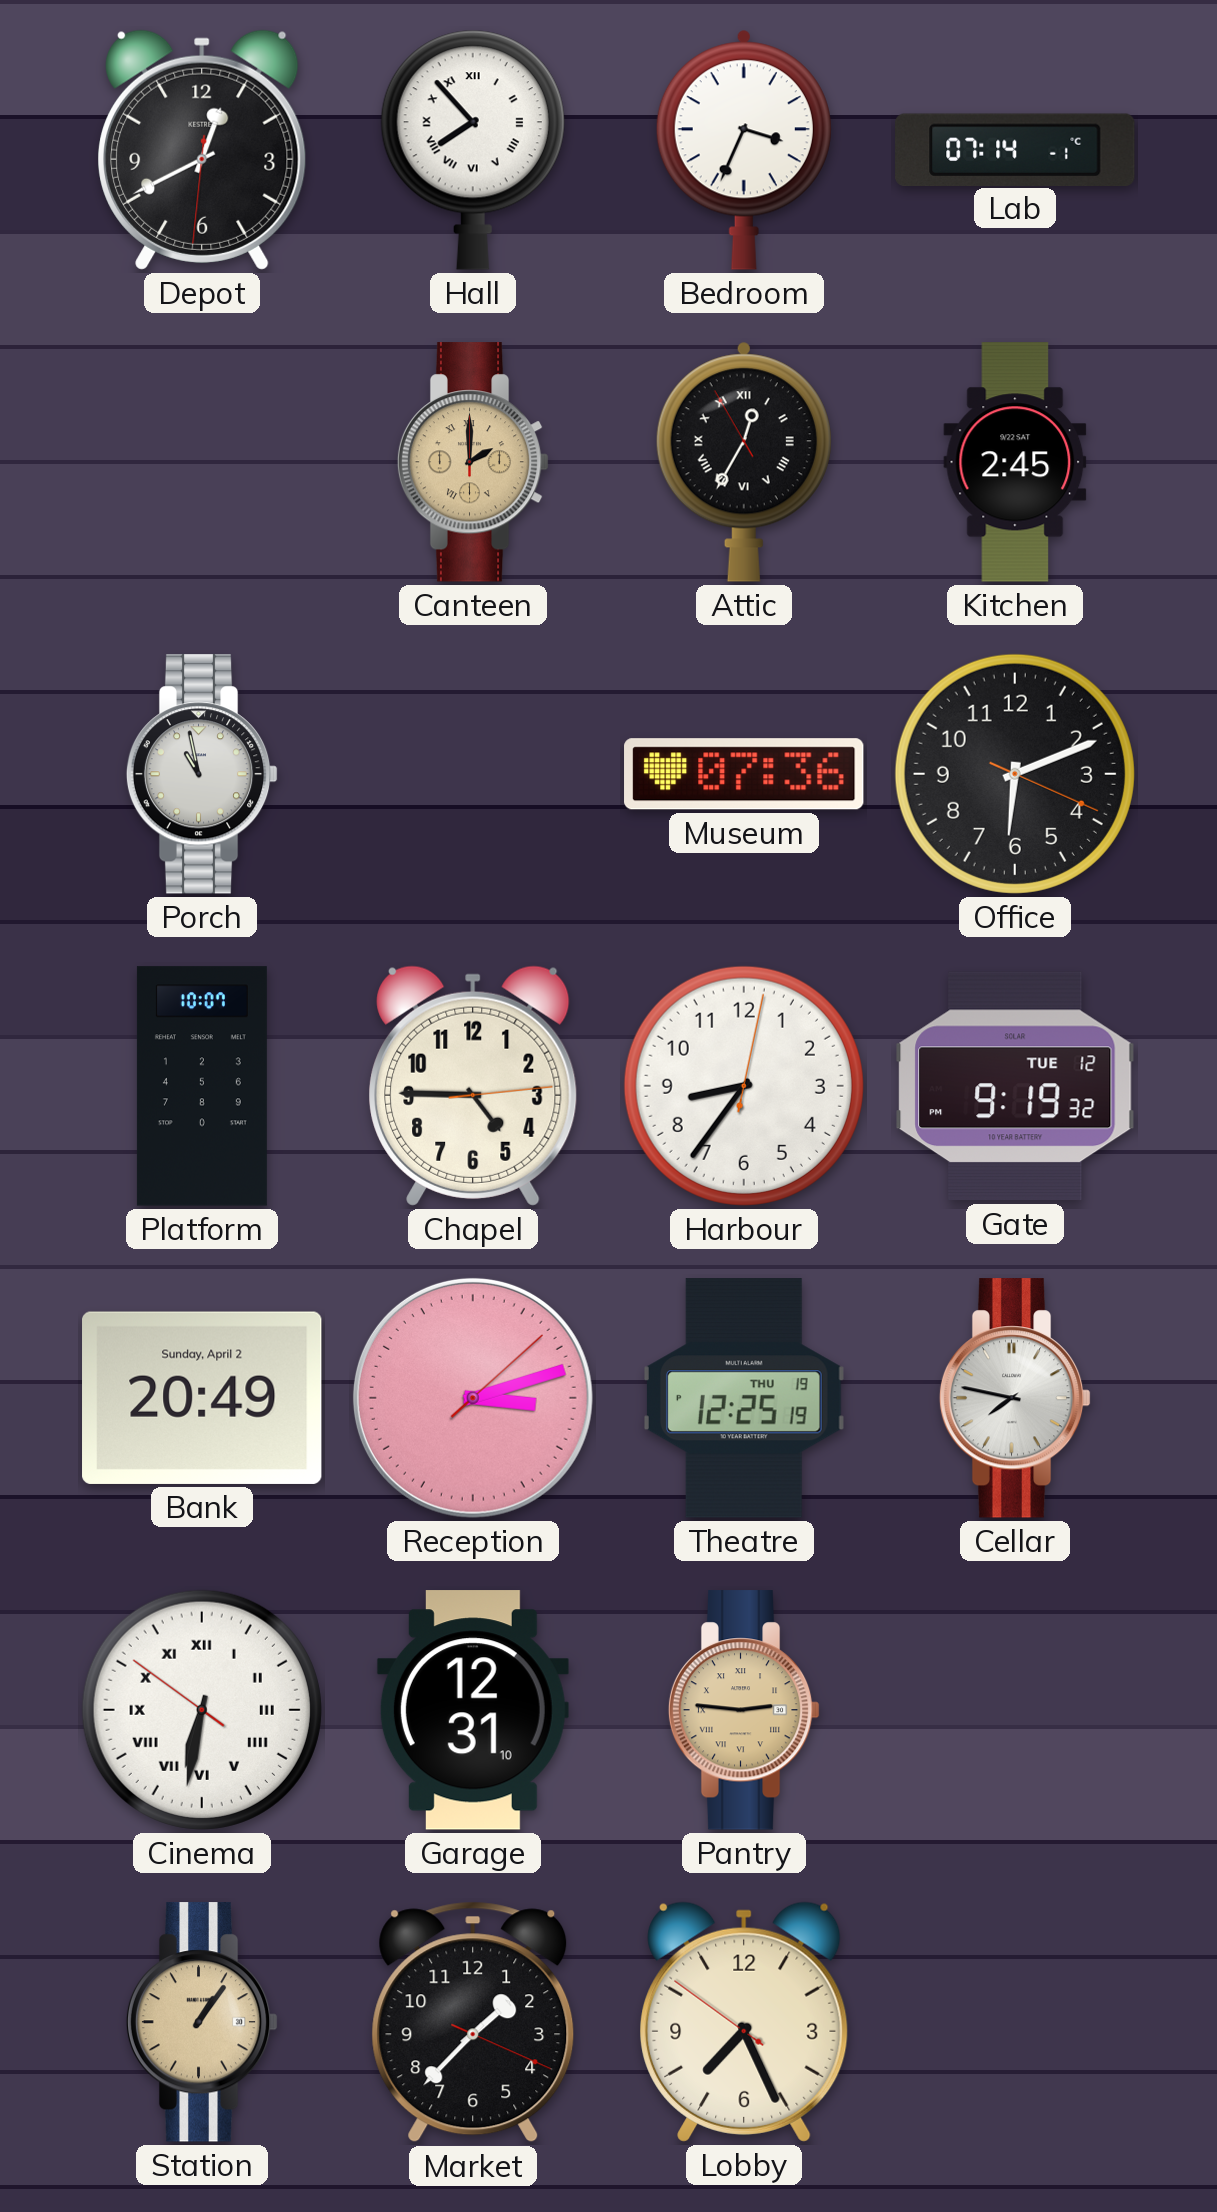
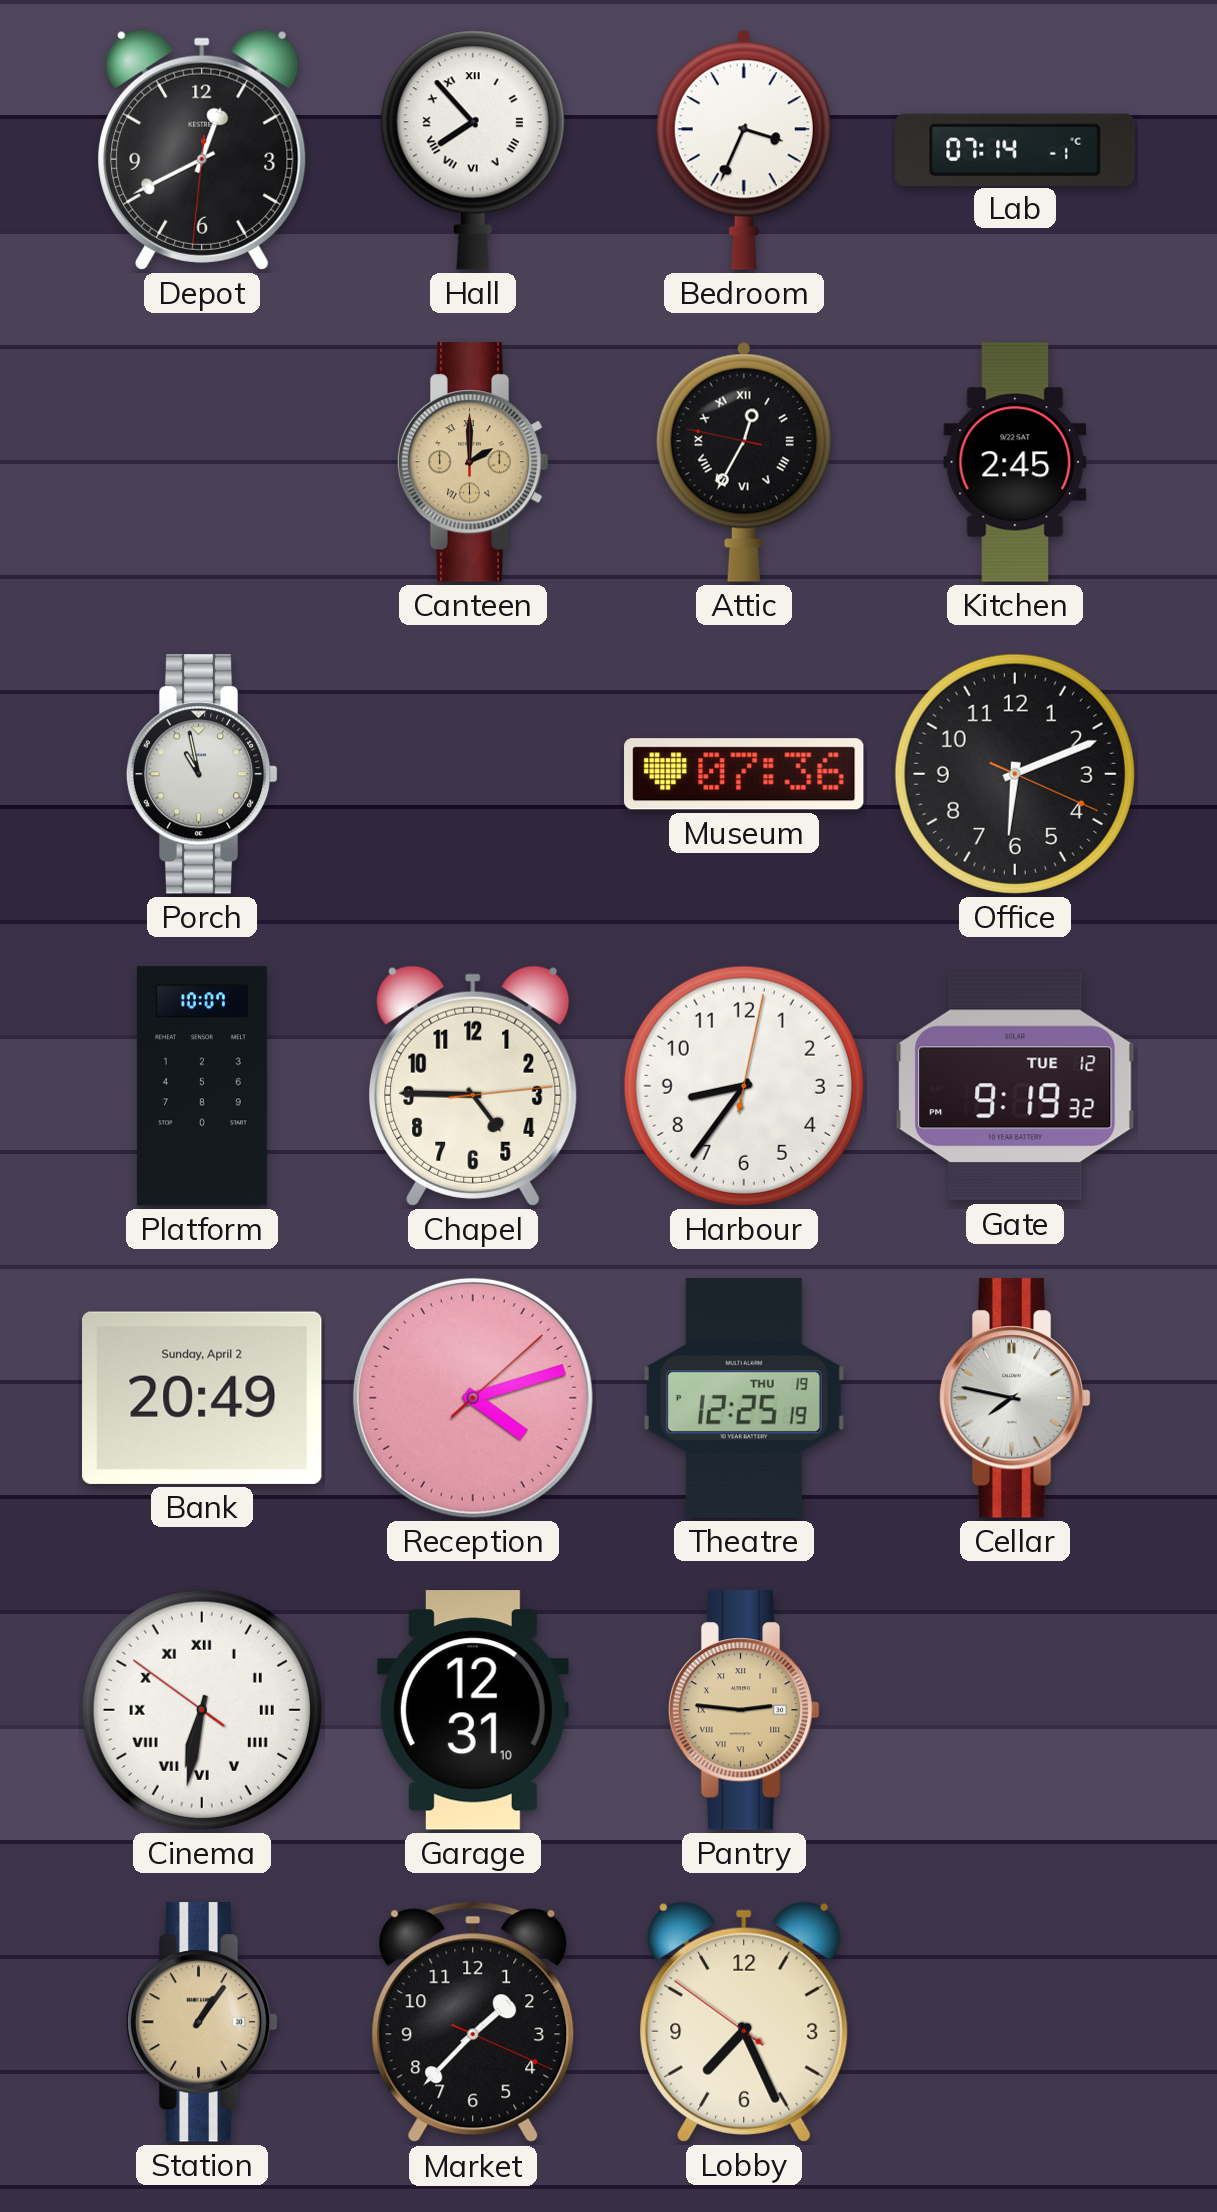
Attic: 12:34:55 -> 12:34:47
Reception: 3:12 -> 4:12
